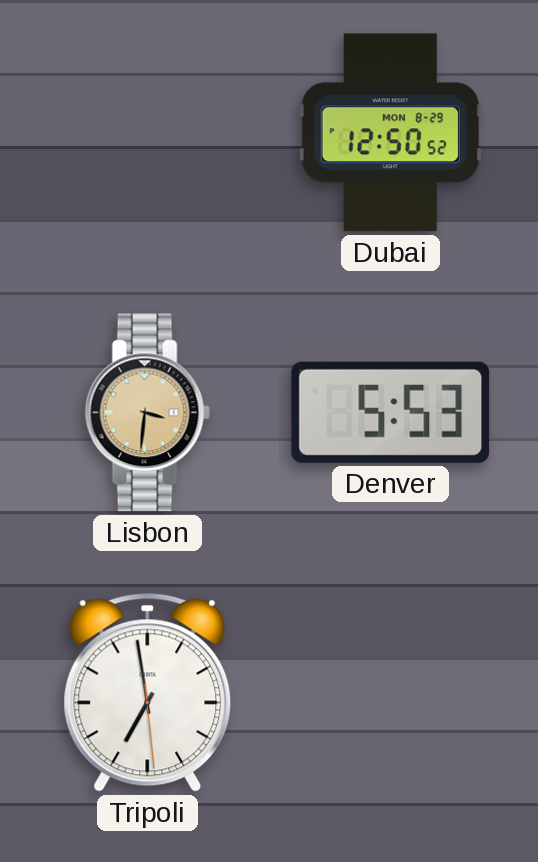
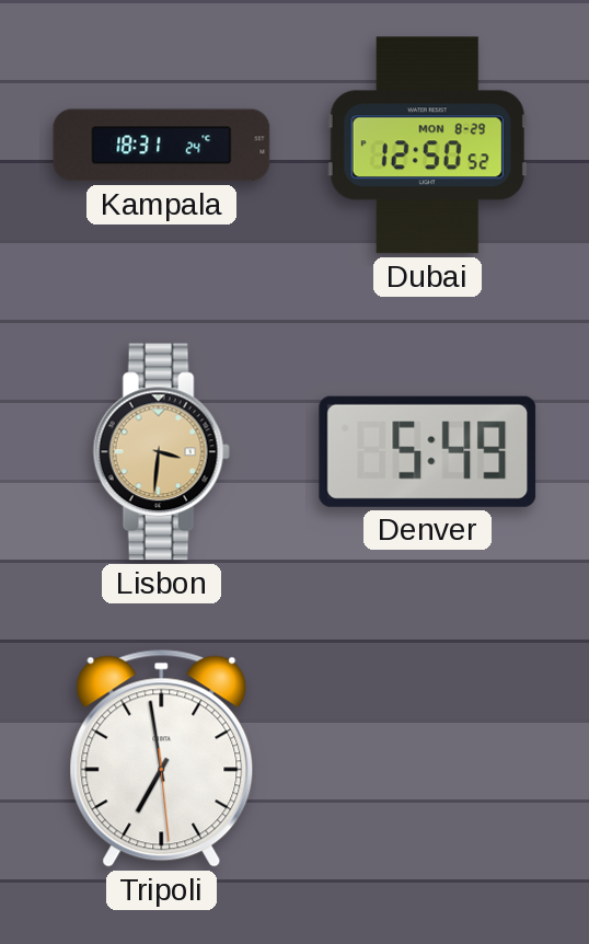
Kampala: none -> 18:31
Denver: 5:53 -> 5:49
